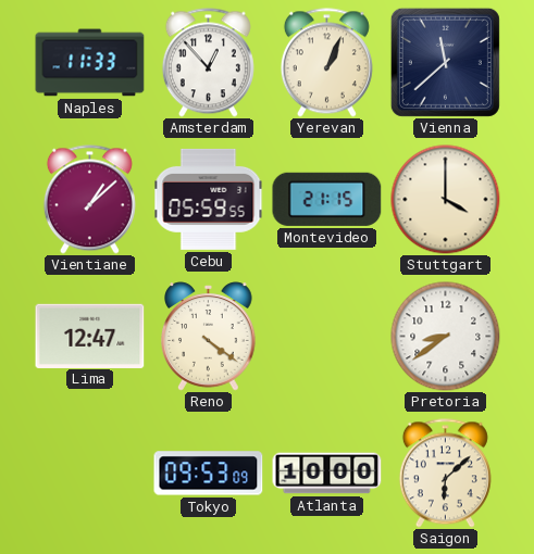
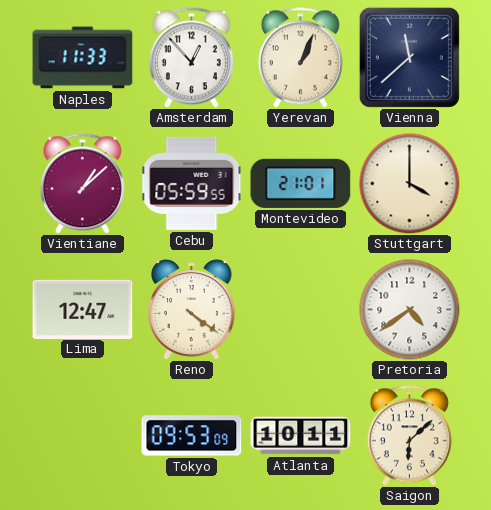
Montevideo: 21:15 -> 21:01
Pretoria: 8:39 -> 4:39
Atlanta: 10:00 -> 10:11
